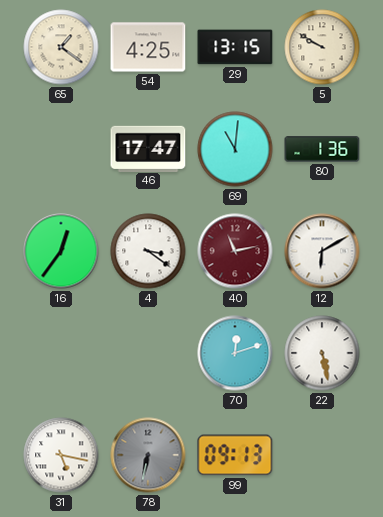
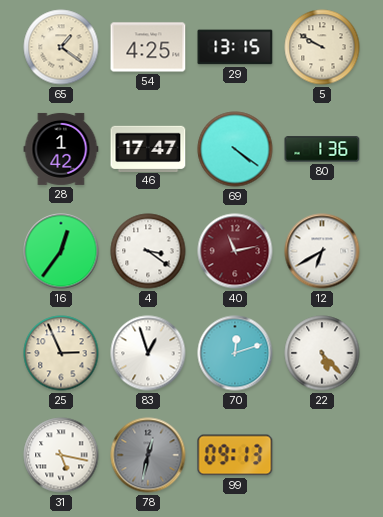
28: none -> 1:42
69: 11:01 -> 4:21
12: 6:10 -> 6:40
25: none -> 2:56
83: none -> 12:57
22: 5:28 -> 5:23
78: 6:32 -> 12:32
